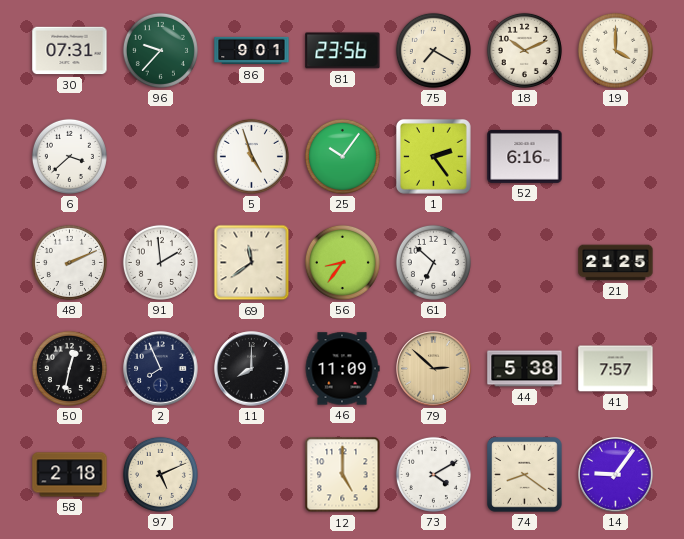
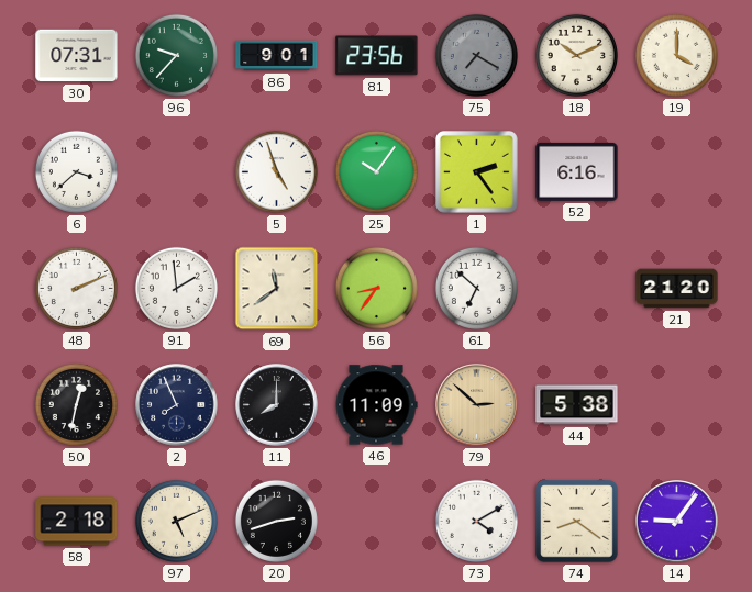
75 dial: cream -> grey
21: 21:25 -> 21:20
41: 7:57 -> none
20: none -> 2:42
12: 5:00 -> none
